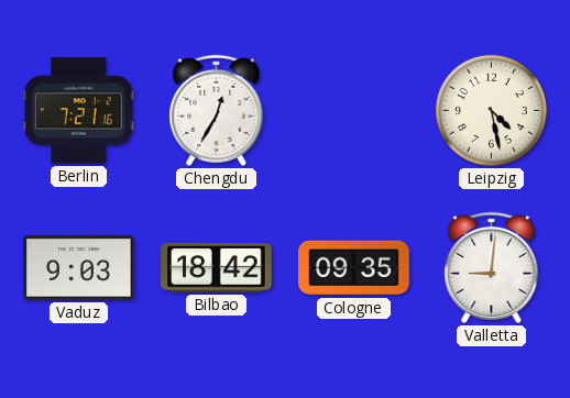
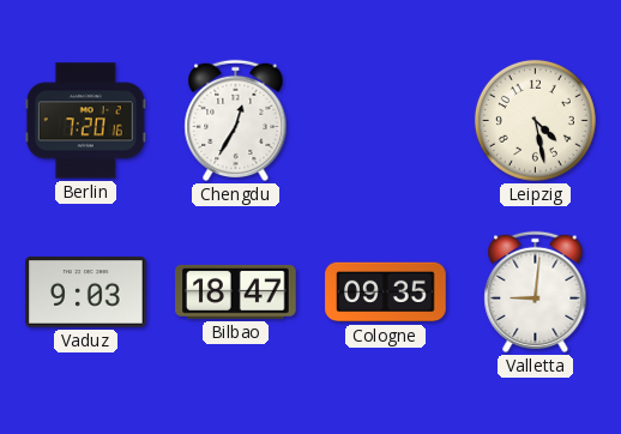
Berlin: 7:21 -> 7:20
Bilbao: 18:42 -> 18:47
